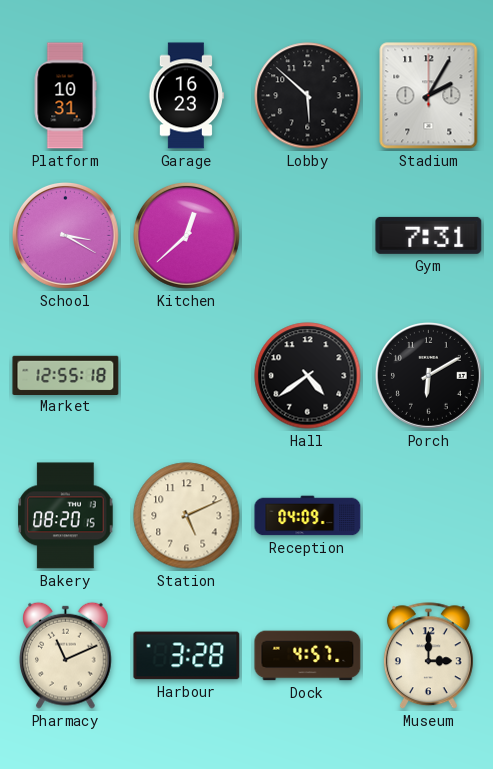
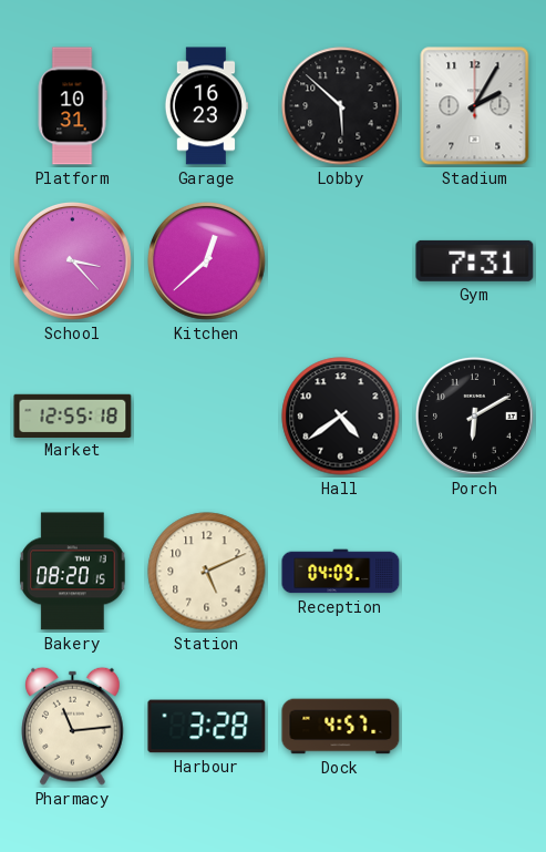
School: 3:20 -> 3:23
Pharmacy: 11:11 -> 11:14
Museum: 3:00 -> none
